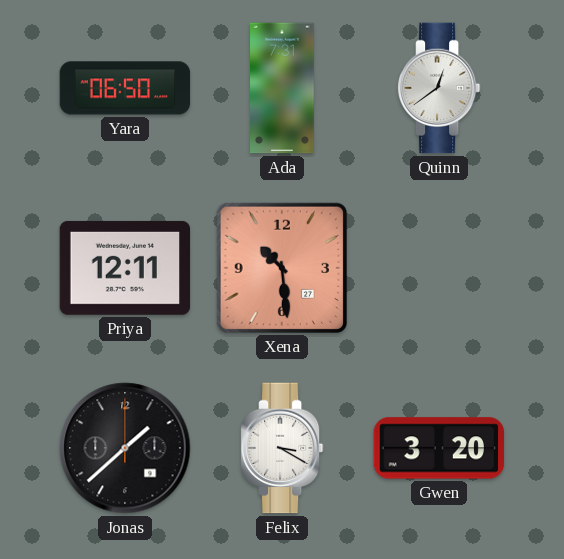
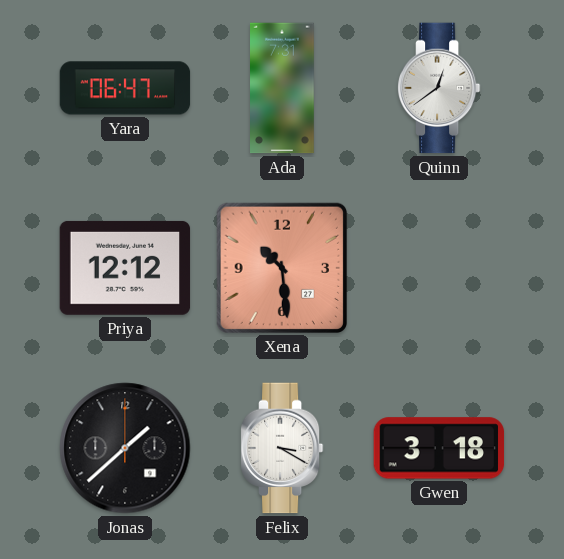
Yara: 06:50 -> 06:47
Priya: 12:11 -> 12:12
Gwen: 3:20 -> 3:18
